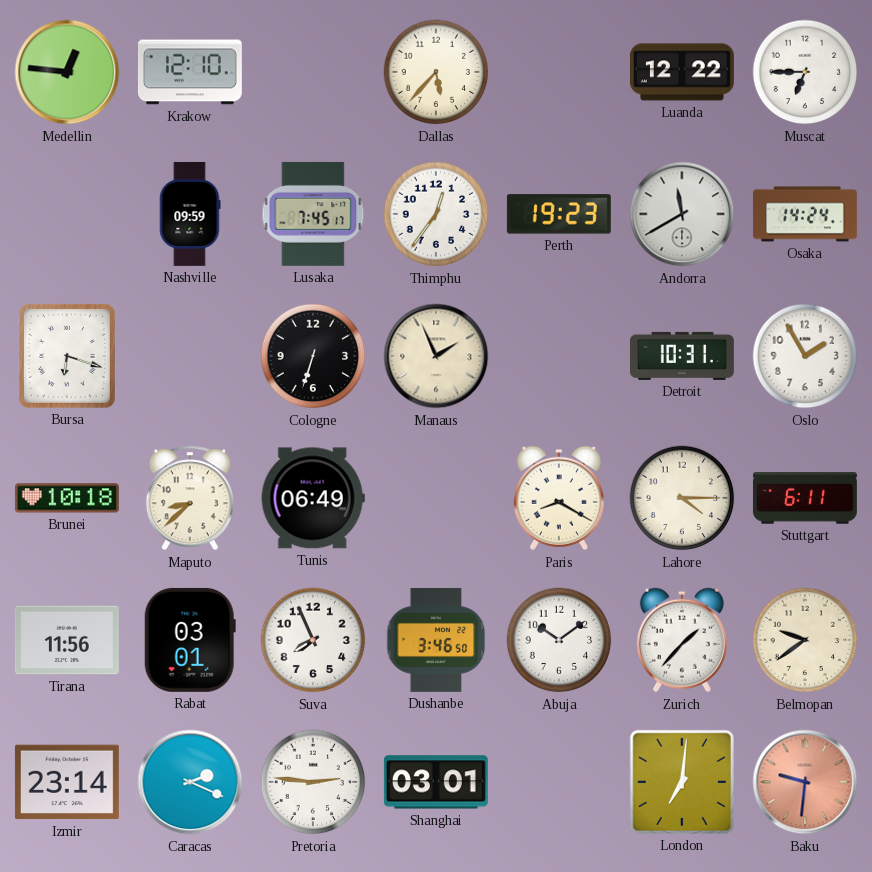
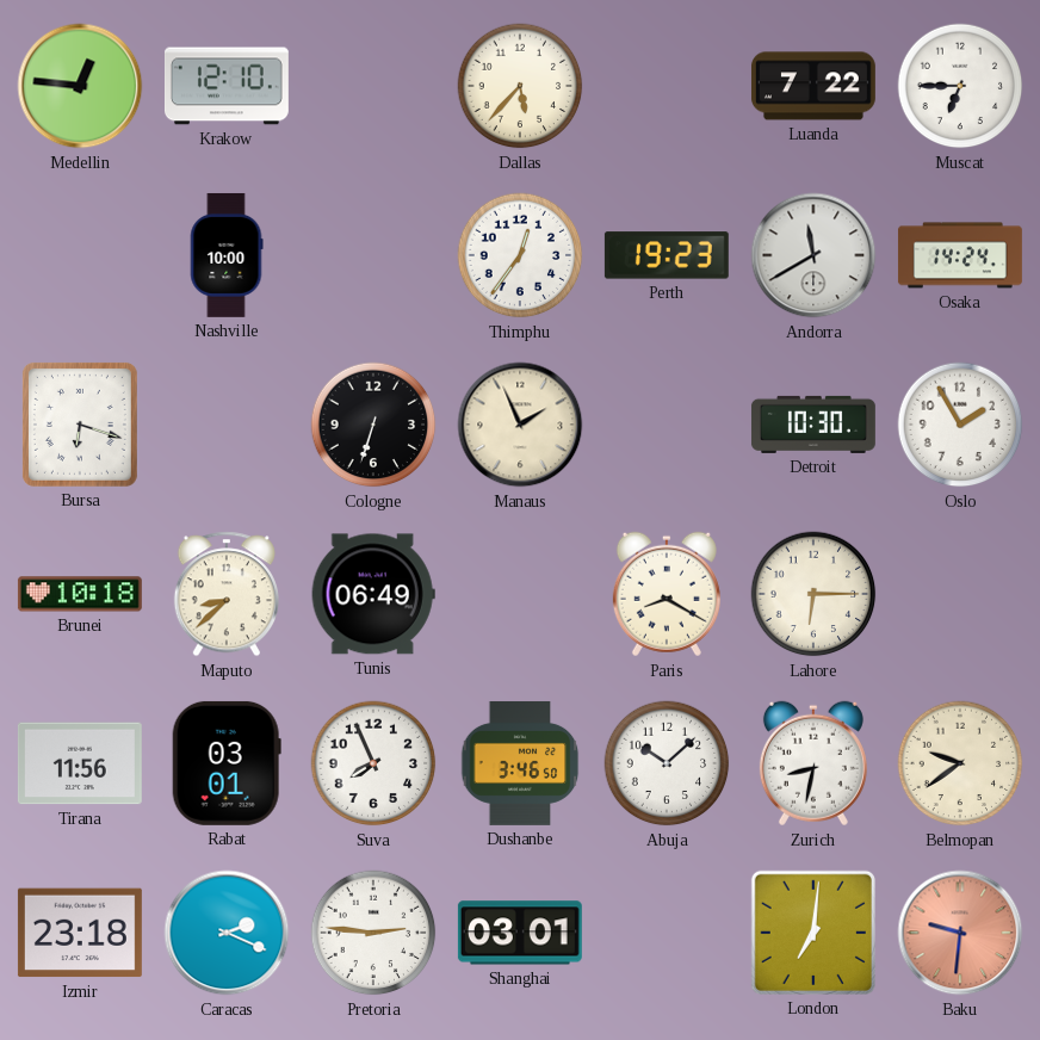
Luanda: 12:22 -> 7:22
Nashville: 09:59 -> 10:00
Lusaka: 7:45 -> none
Detroit: 10:31 -> 10:30
Lahore: 4:15 -> 6:15
Stuttgart: 6:11 -> none
Abuja: 10:09 -> 10:08
Zurich: 1:37 -> 8:32
Izmir: 23:14 -> 23:18
